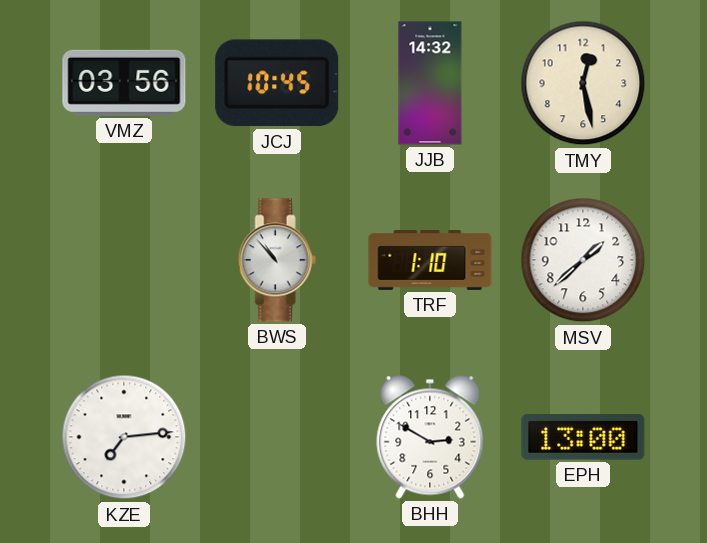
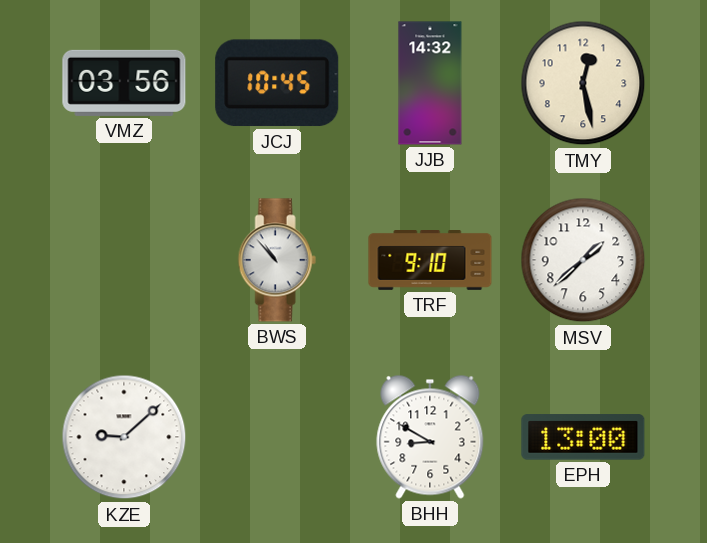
TRF: 1:10 -> 9:10
KZE: 7:14 -> 9:08
BHH: 2:50 -> 8:50
